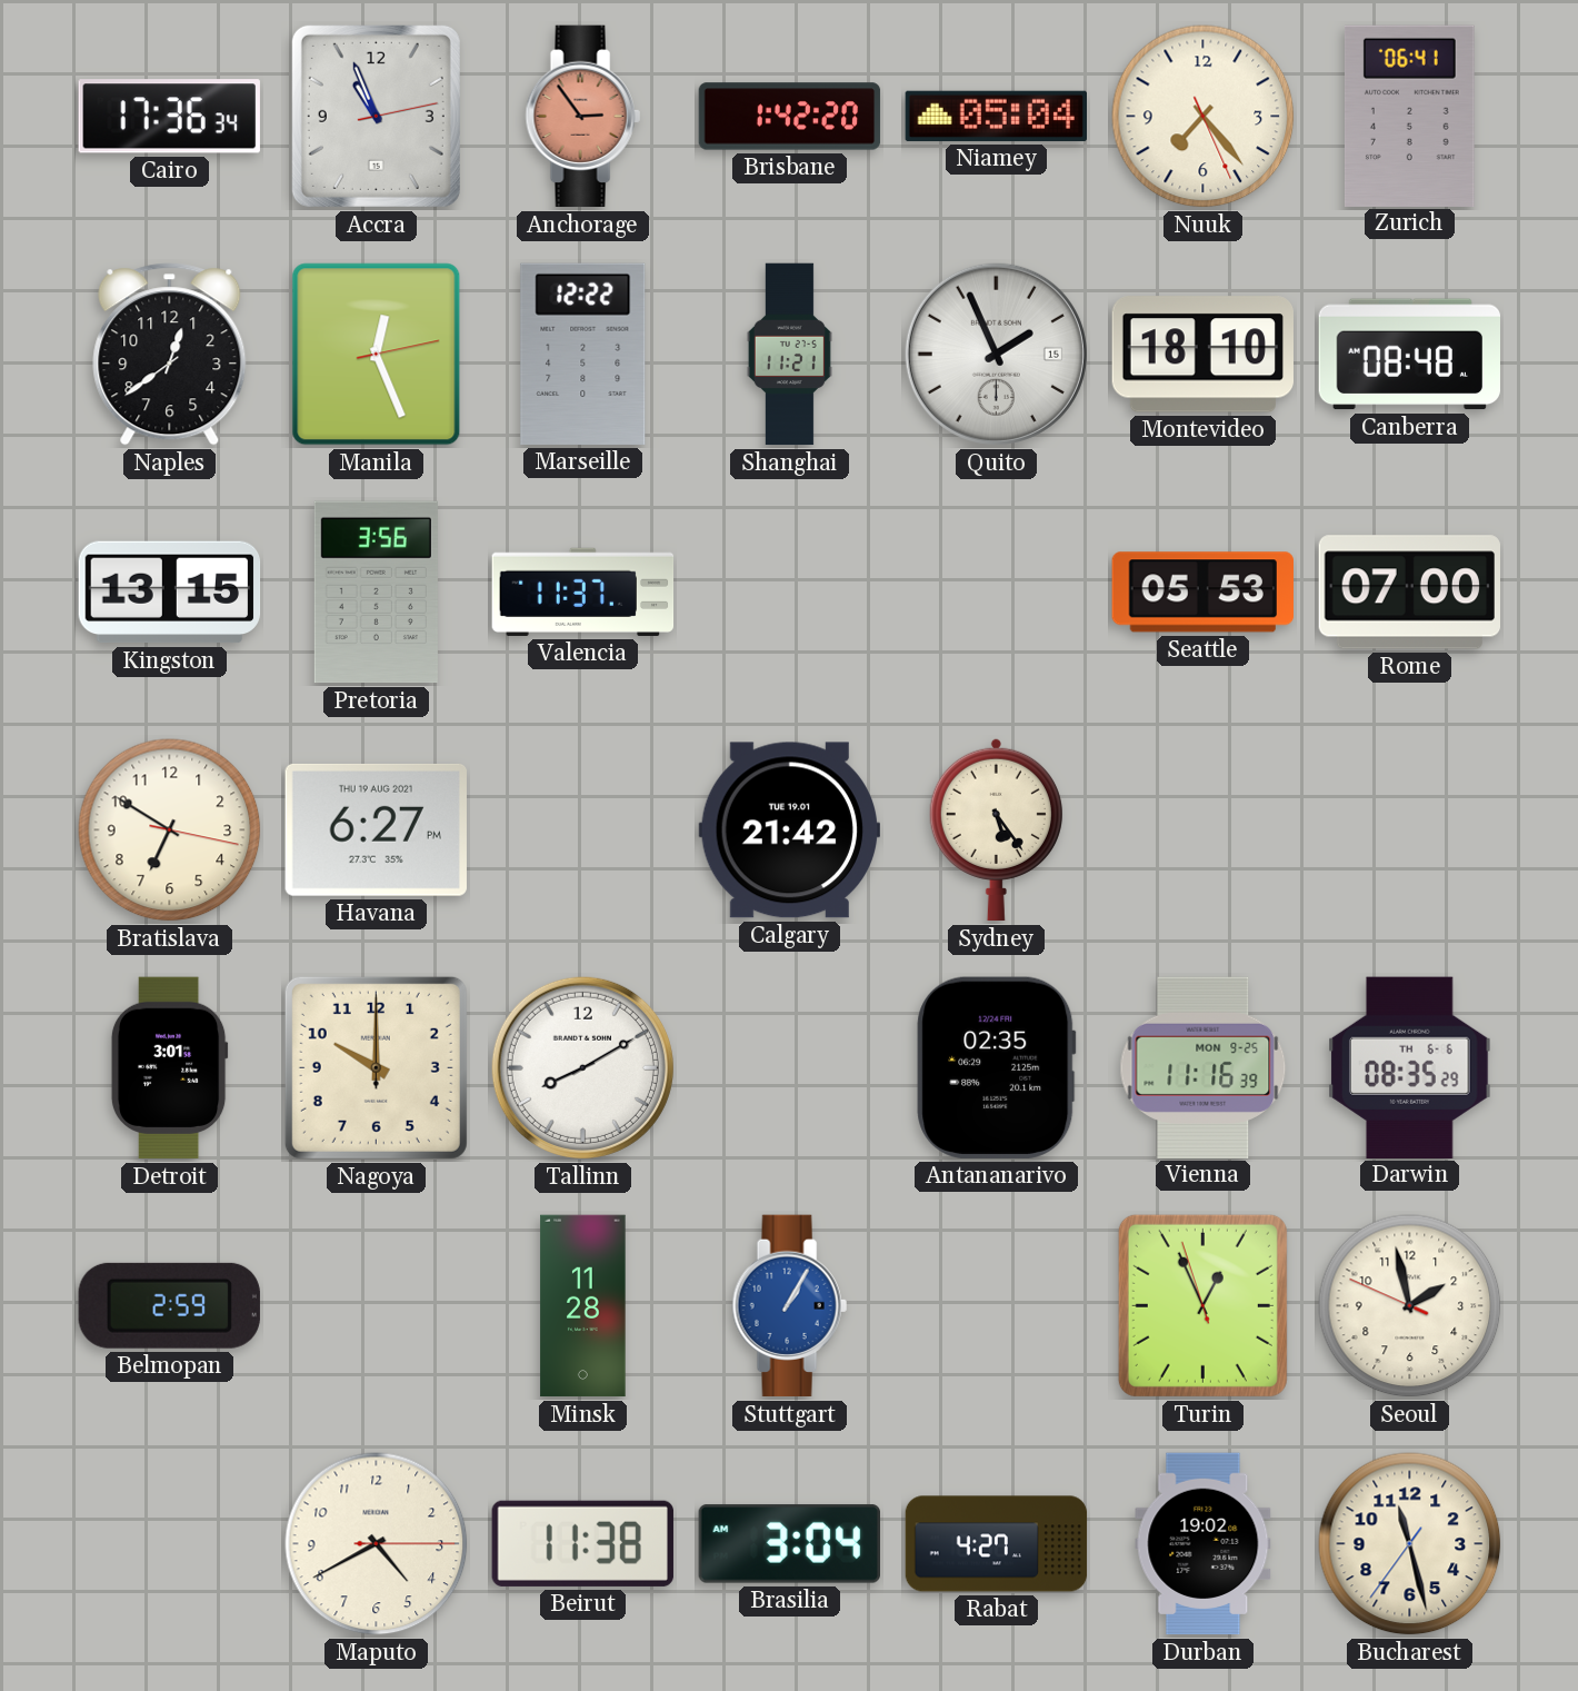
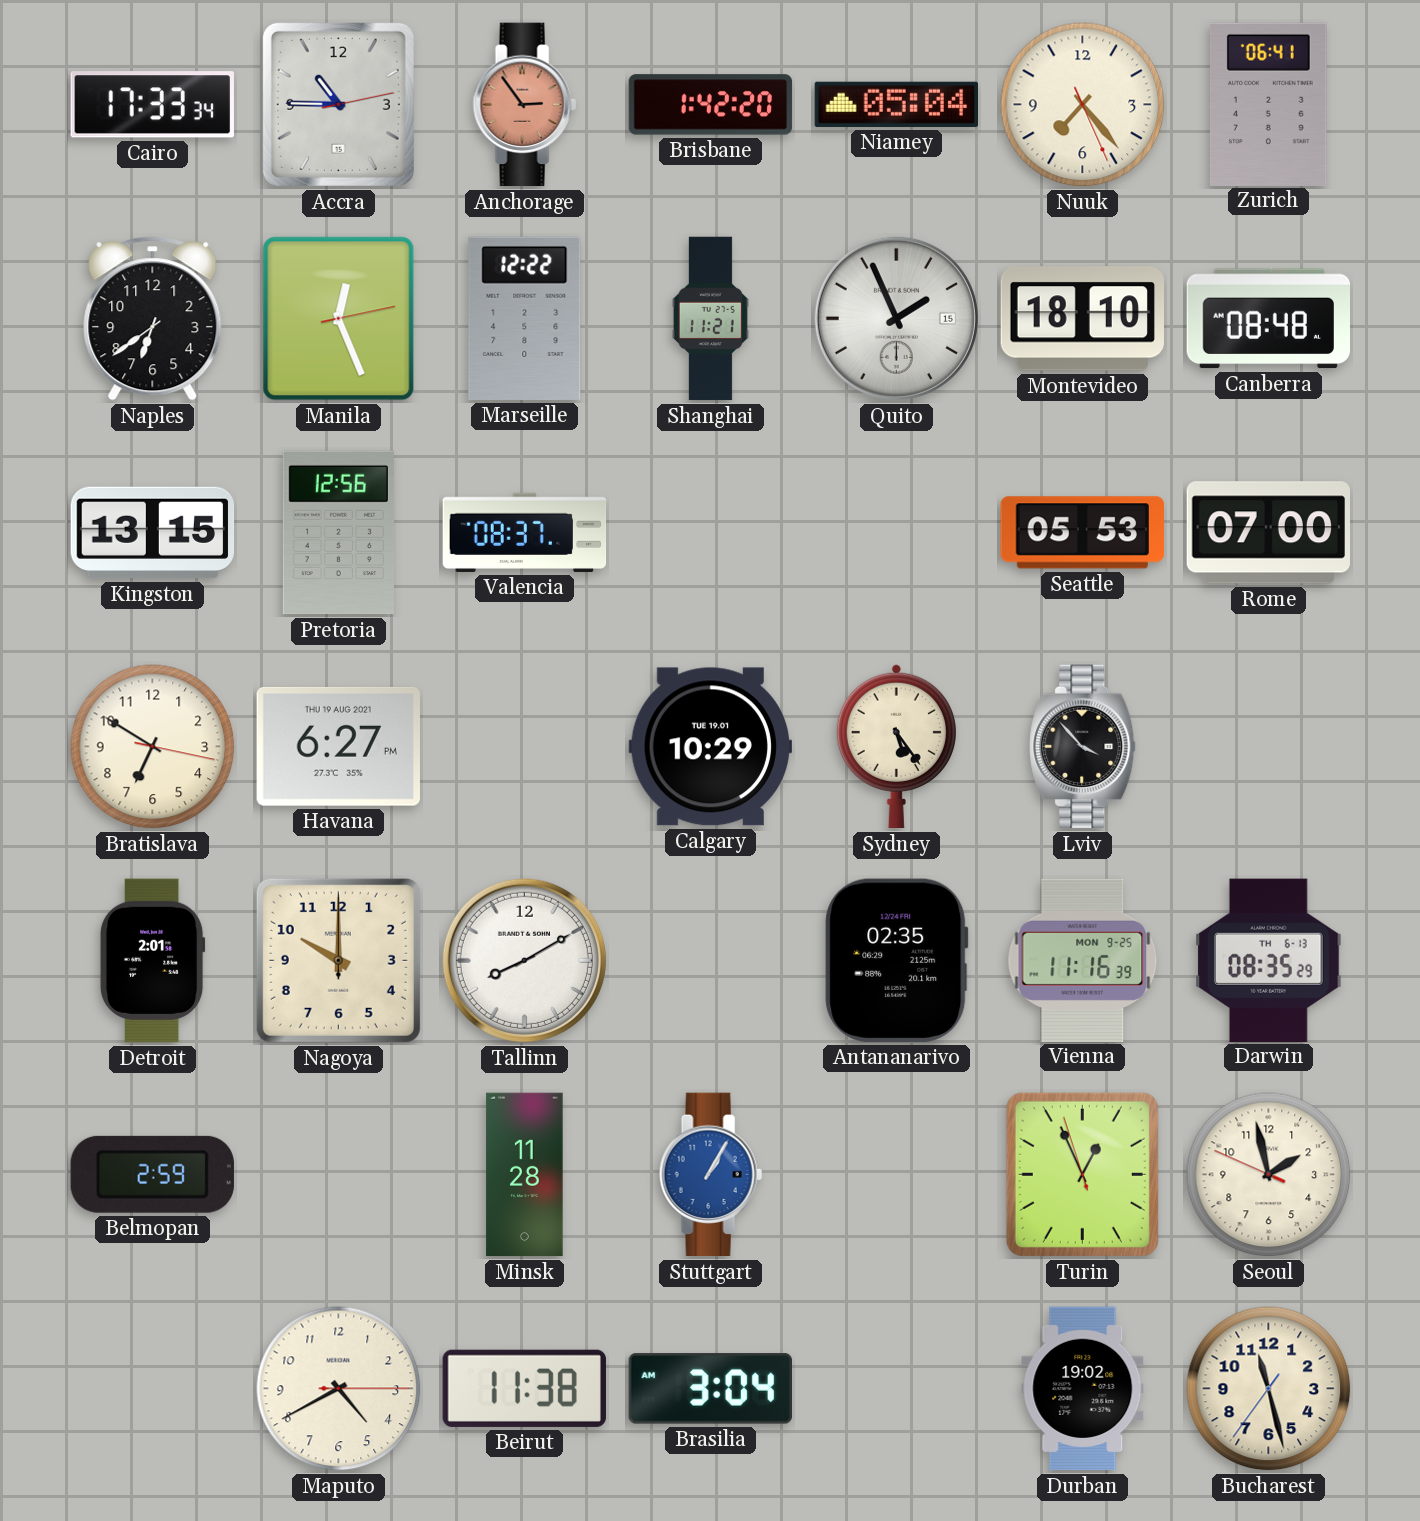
Cairo: 17:36 -> 17:33
Accra: 10:56 -> 10:45
Naples: 12:39 -> 6:39
Pretoria: 3:56 -> 12:56
Valencia: 11:37 -> 08:37
Calgary: 21:42 -> 10:29
Lviv: none -> 3:53
Detroit: 3:01 -> 2:01
Darwin date: TH 6-6 -> TH 6-13
Rabat: 4:27 -> none
